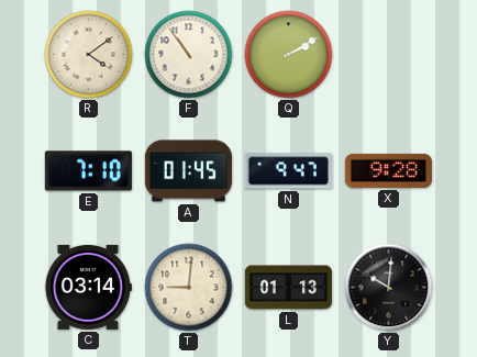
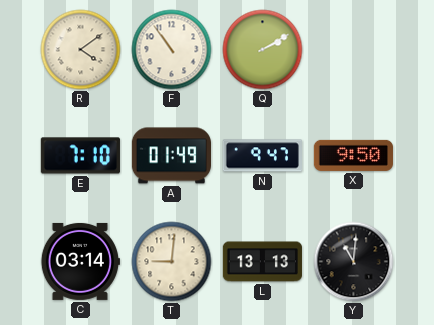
A: 01:45 -> 01:49
X: 9:28 -> 9:50
L: 01:13 -> 13:13
Y: 10:01 -> 11:01
